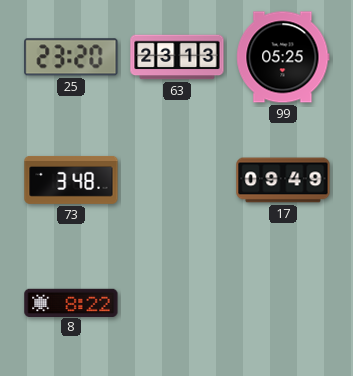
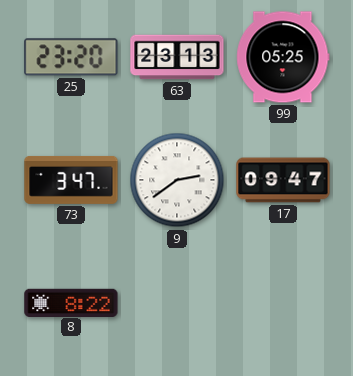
73: 3:48 -> 3:47
9: none -> 2:39
17: 09:49 -> 09:47
